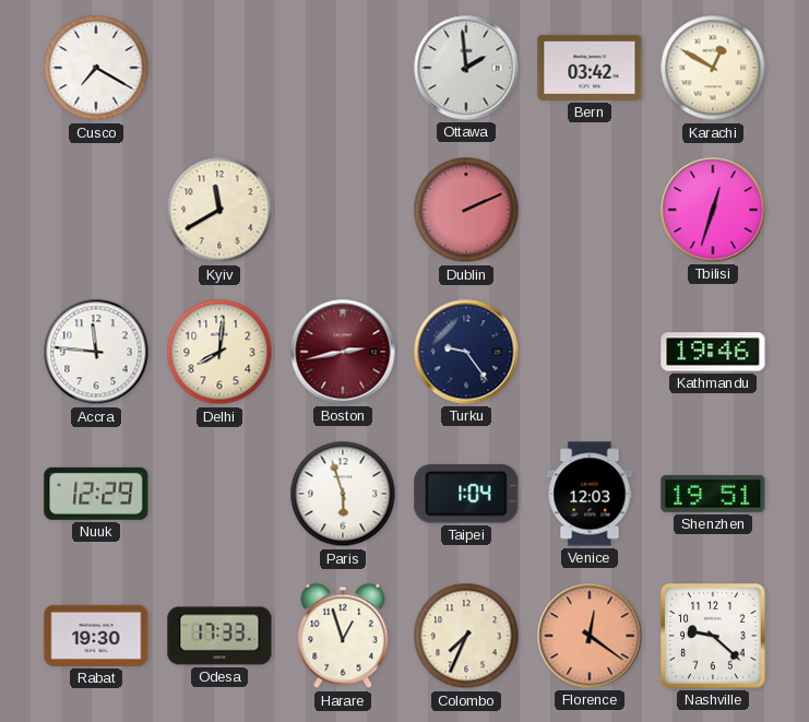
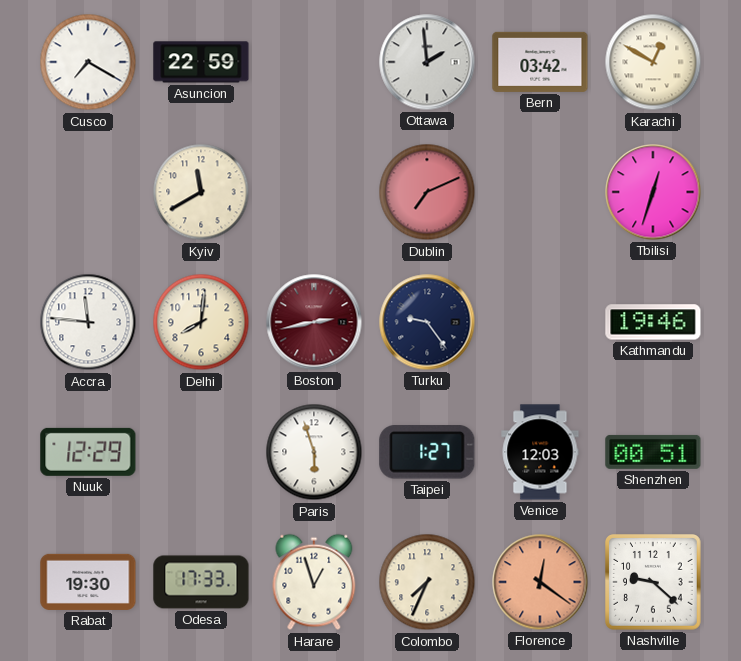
Asuncion: none -> 22:59
Dublin: 2:11 -> 7:11
Taipei: 1:04 -> 1:27
Shenzhen: 19:51 -> 00:51
